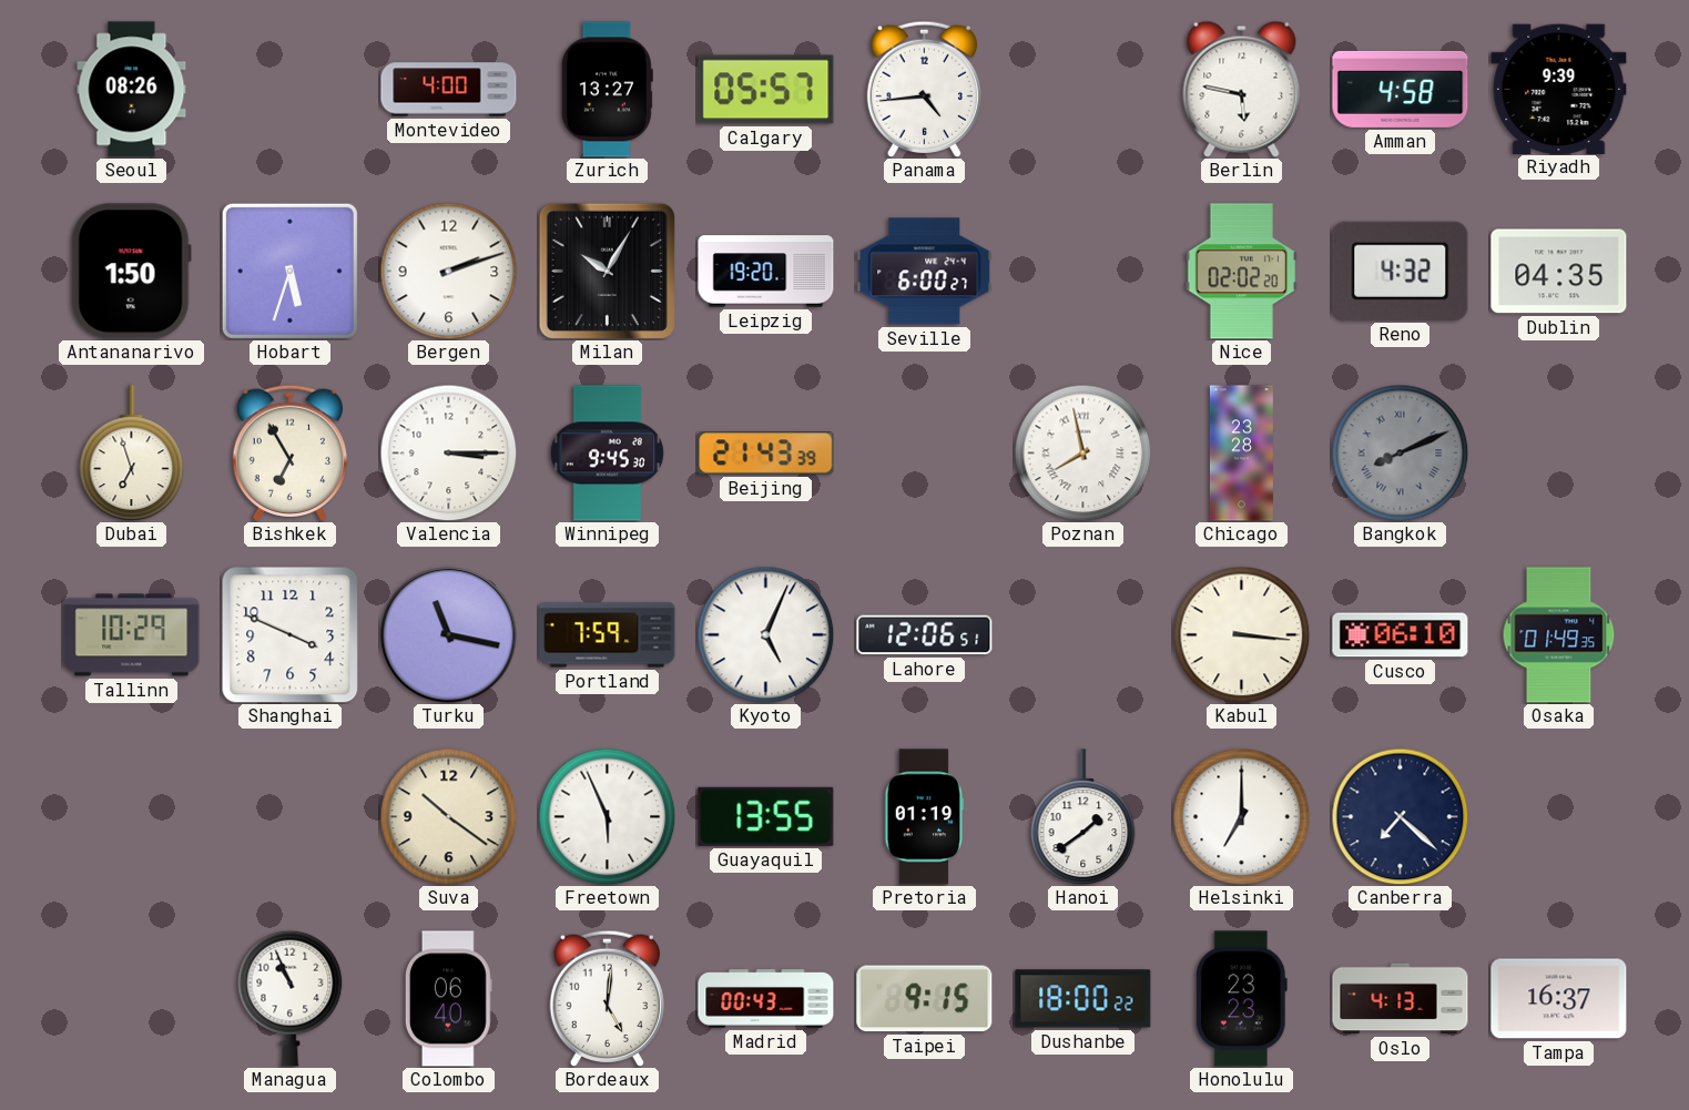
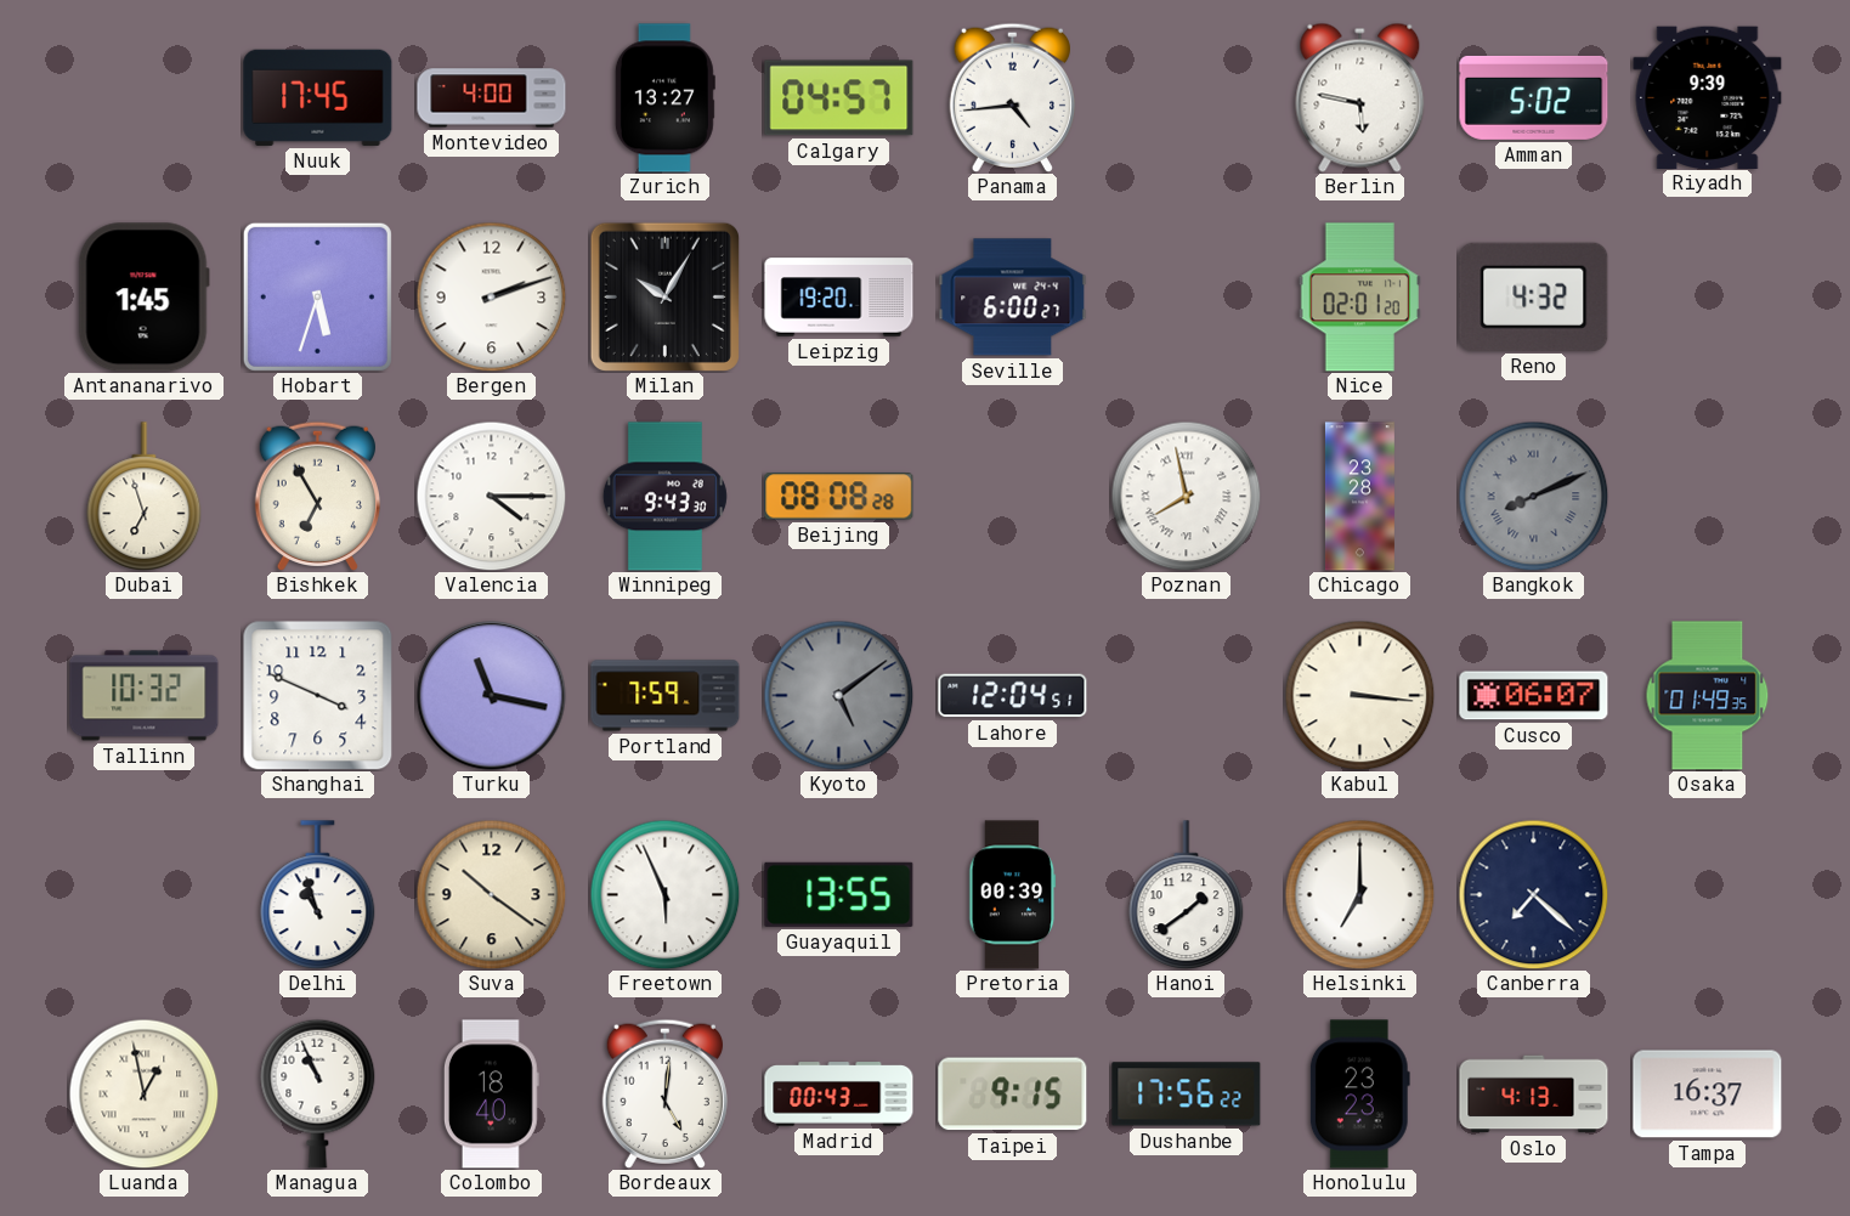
Seoul: 08:26 -> none
Nuuk: none -> 17:45
Calgary: 05:57 -> 04:57
Amman: 4:58 -> 5:02
Antananarivo: 1:50 -> 1:45
Nice: 02:02 -> 02:01
Dublin: 04:35 -> none
Valencia: 3:15 -> 4:15
Winnipeg: 9:45 -> 9:43
Beijing: 21:43 -> 08:08
Tallinn: 10:29 -> 10:32
Kyoto: 5:04 -> 5:09
Kyoto dial: white -> grey
Lahore: 12:06 -> 12:04
Cusco: 06:10 -> 06:07
Delhi: none -> 10:57
Pretoria: 01:19 -> 00:39
Luanda: none -> 12:58
Colombo: 06:40 -> 18:40
Dushanbe: 18:00 -> 17:56
